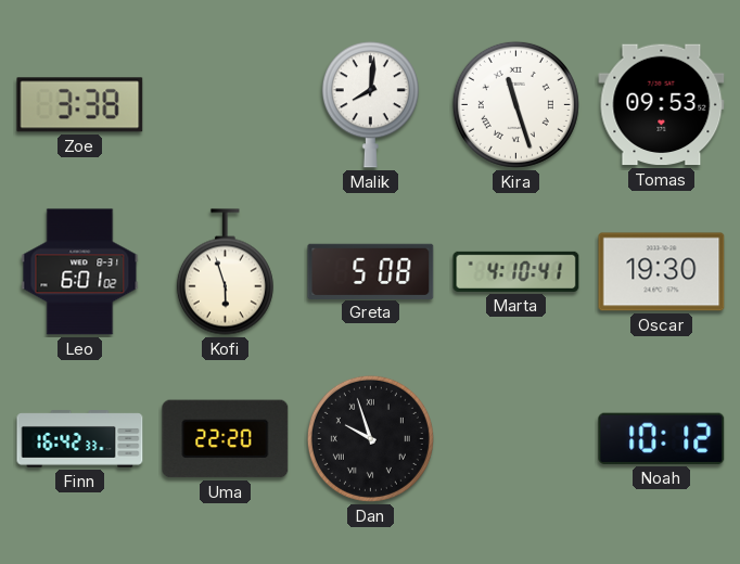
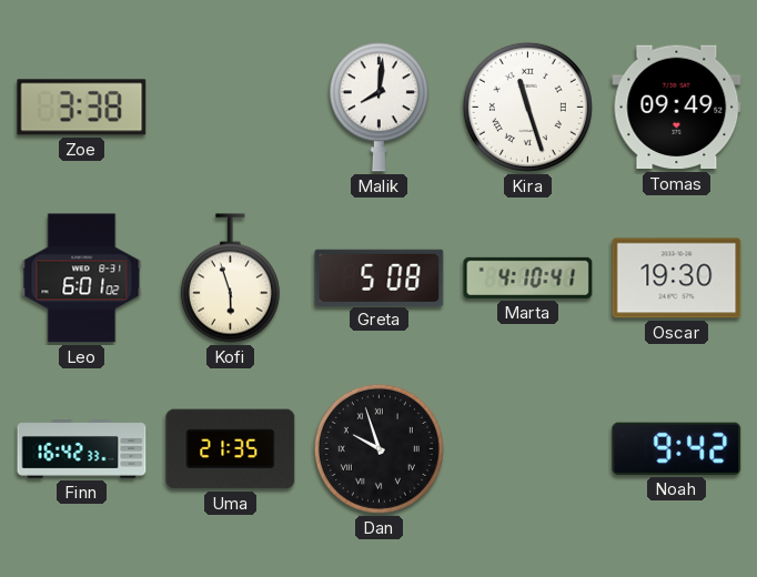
Tomas: 09:53 -> 09:49
Uma: 22:20 -> 21:35
Noah: 10:12 -> 9:42
